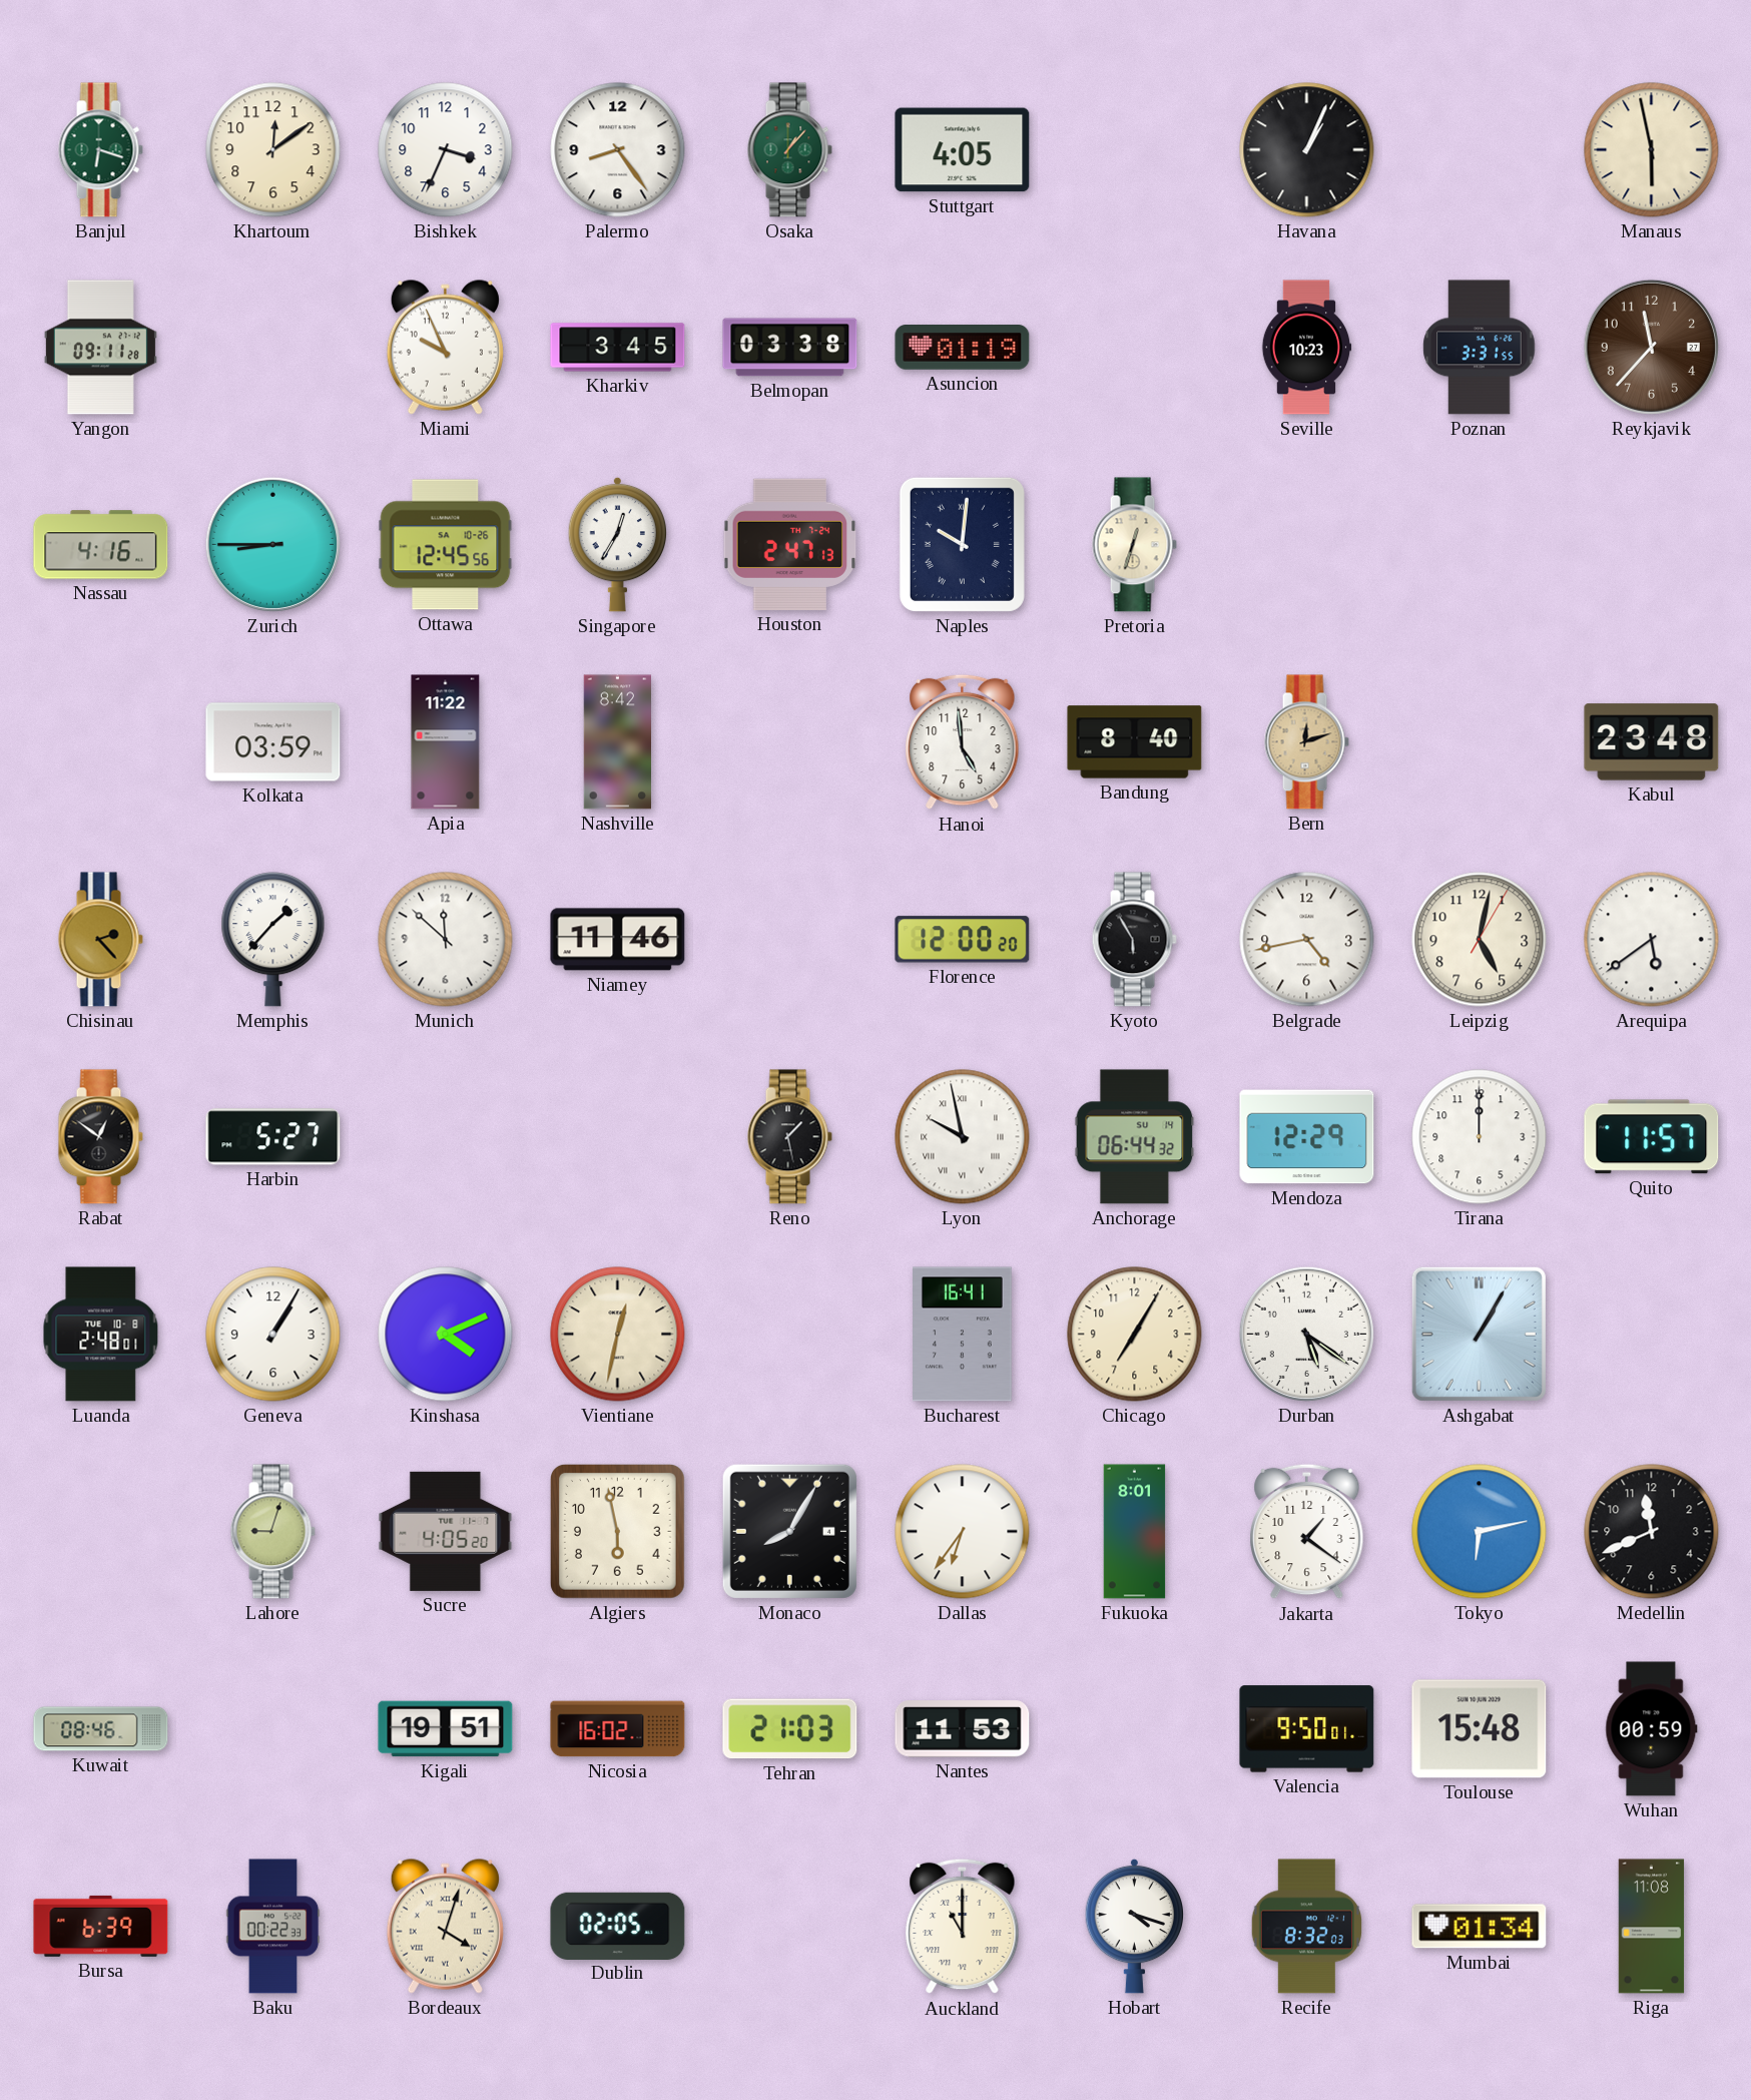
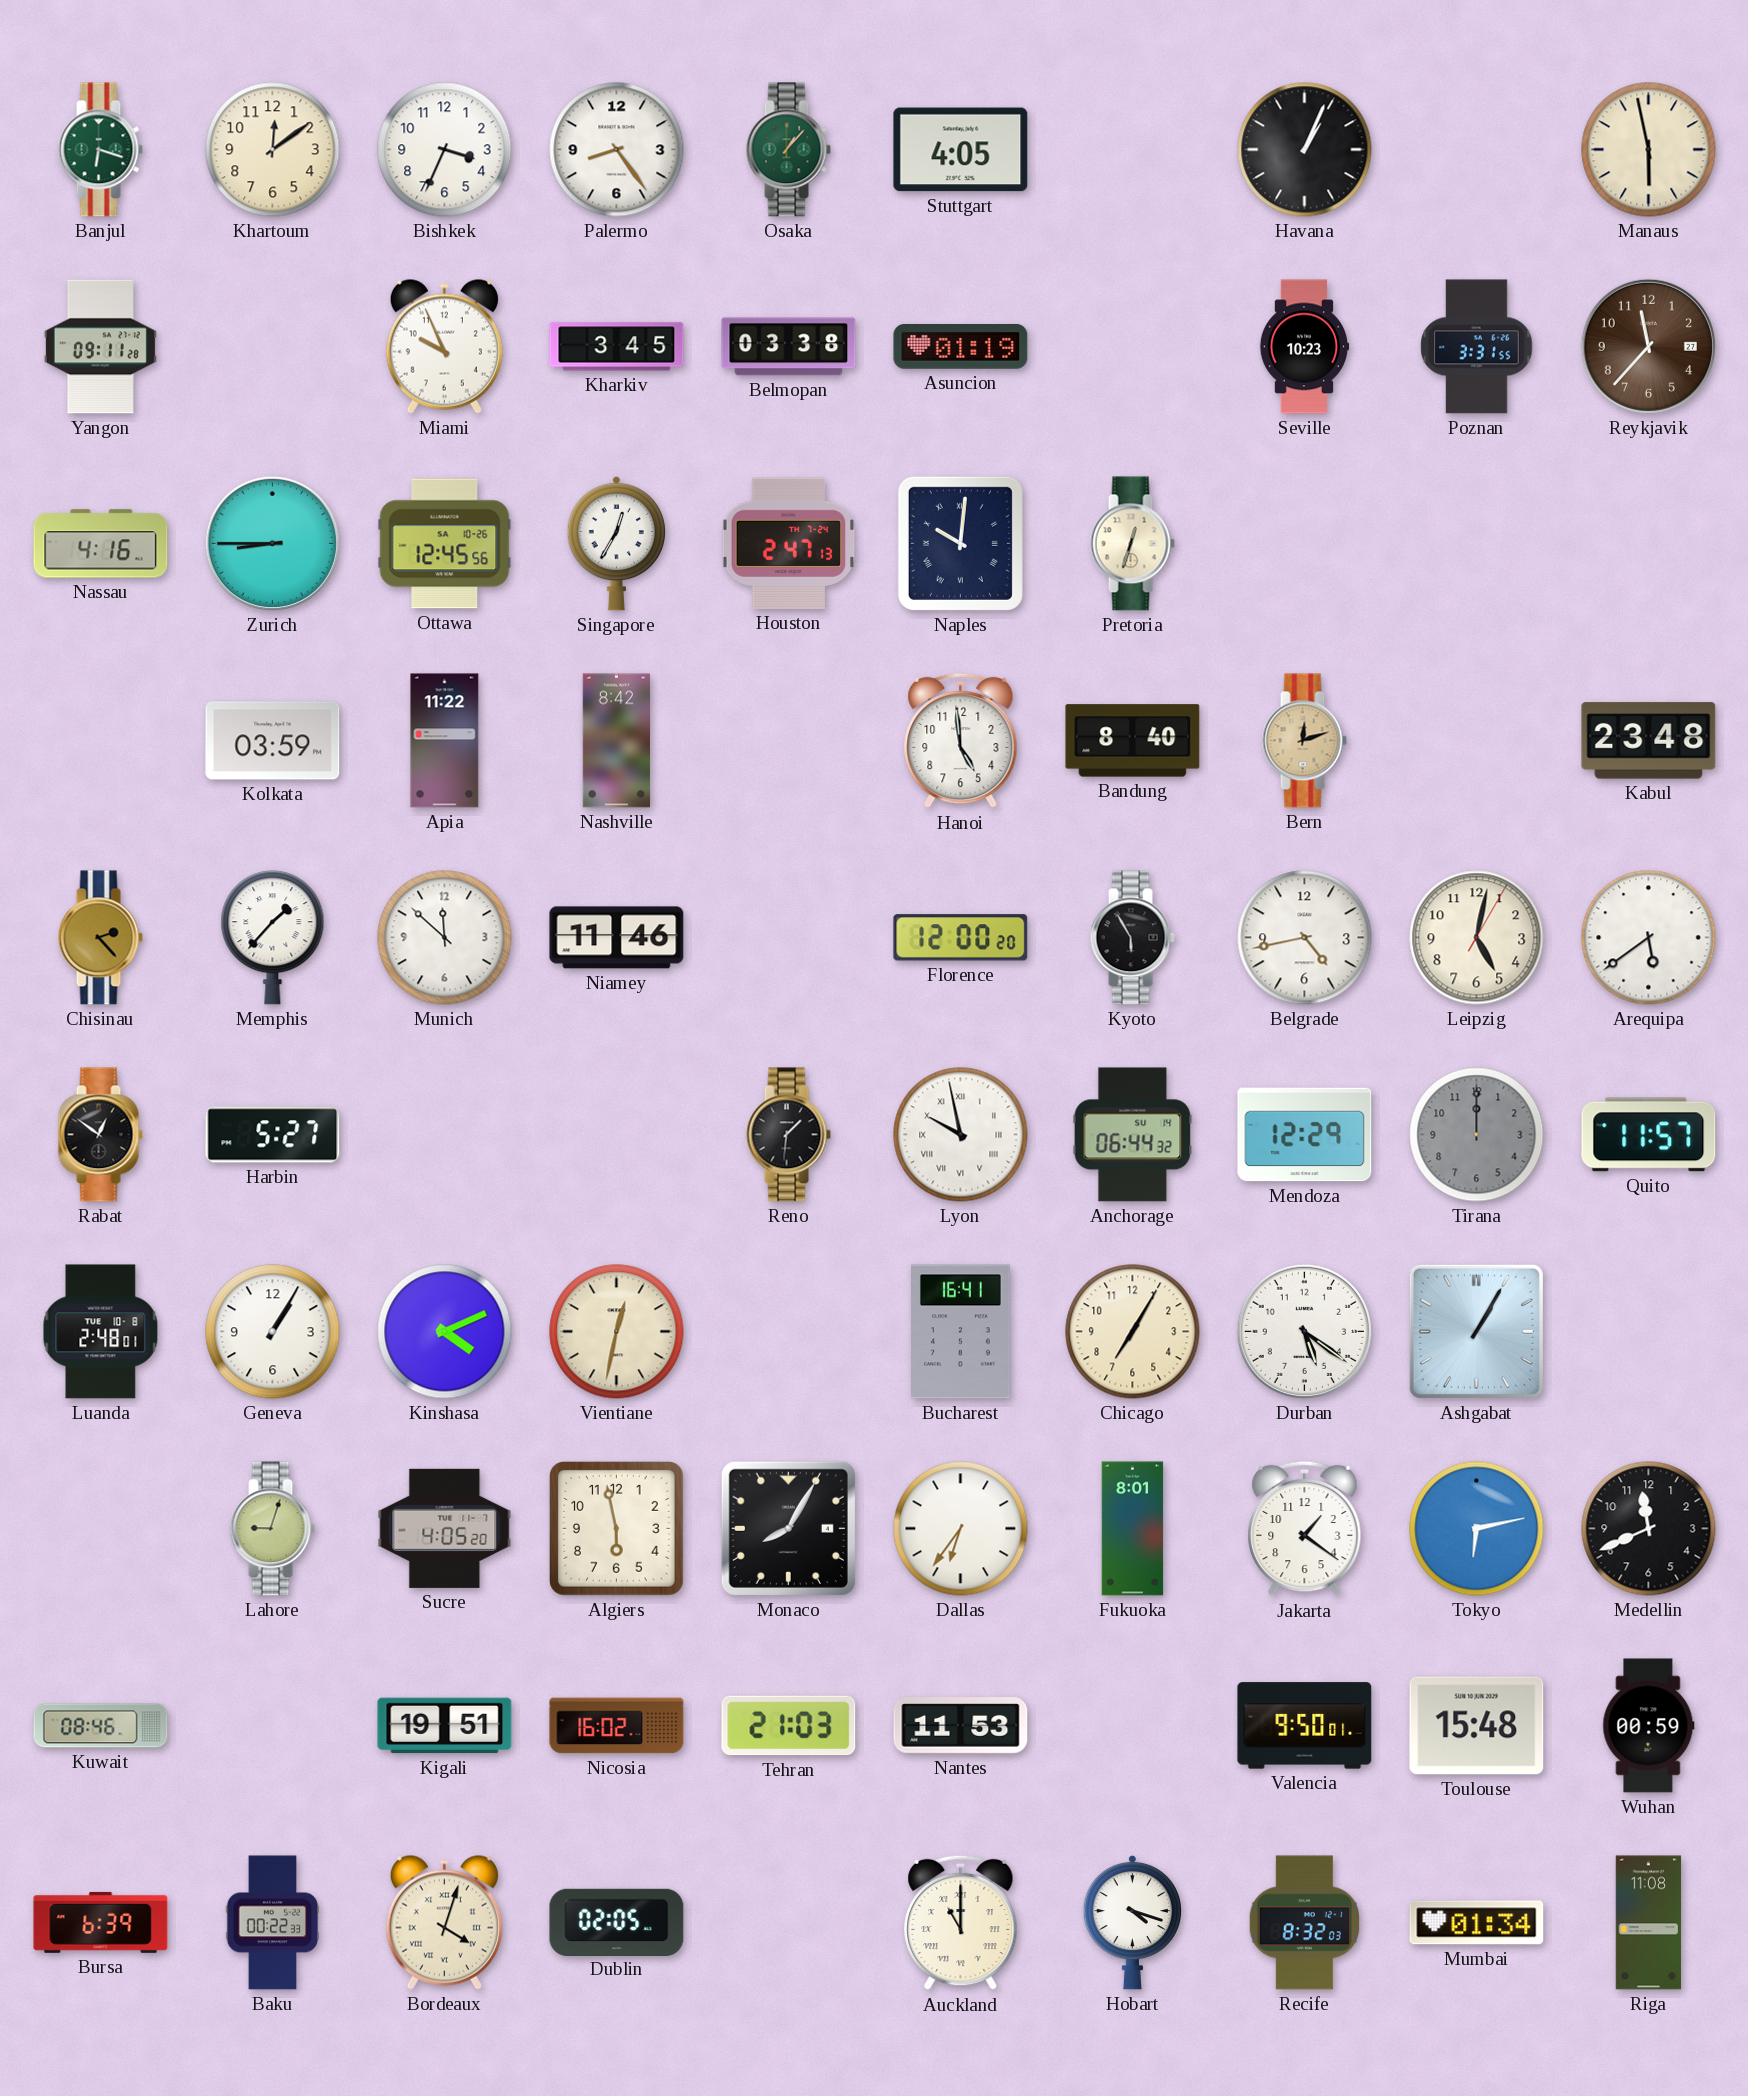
Reno: 1:28 -> 1:31
Tirana dial: white -> grey
